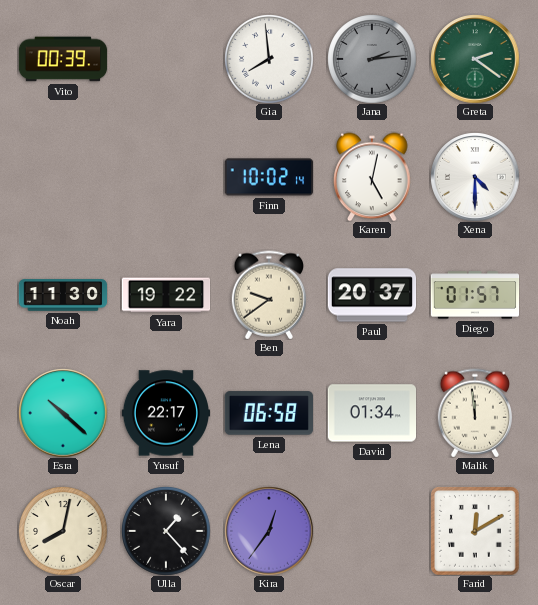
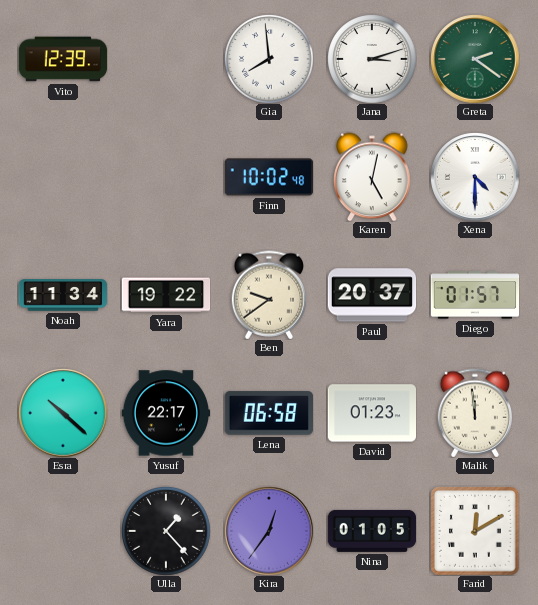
Vito: 00:39 -> 12:39
Jana: 2:14 -> 3:12
Jana dial: grey -> white
Finn: 10:02:14 -> 10:02:48
Noah: 11:30 -> 11:34
David: 01:34 -> 01:23
Oscar: 8:02 -> none
Nina: none -> 01:05
